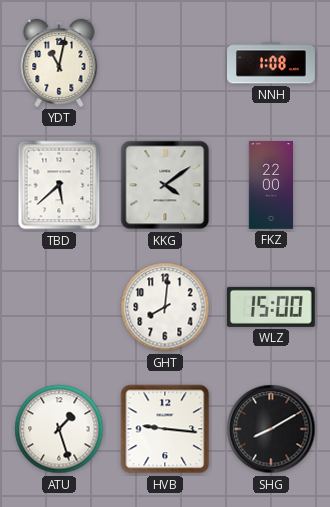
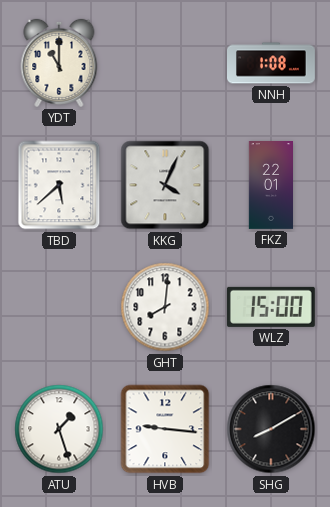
YDT: 11:02 -> 11:00
KKG: 4:09 -> 4:04
FKZ: 22:00 -> 22:01
